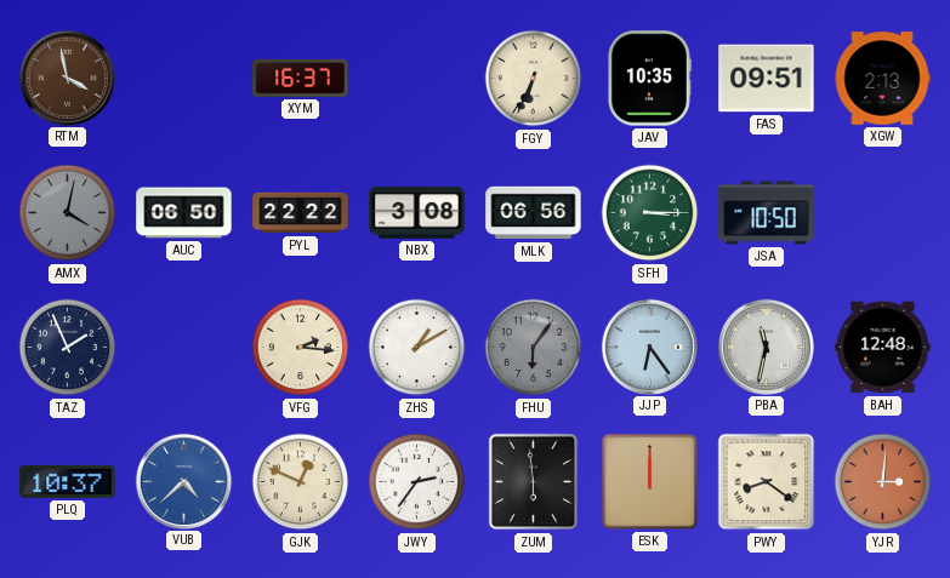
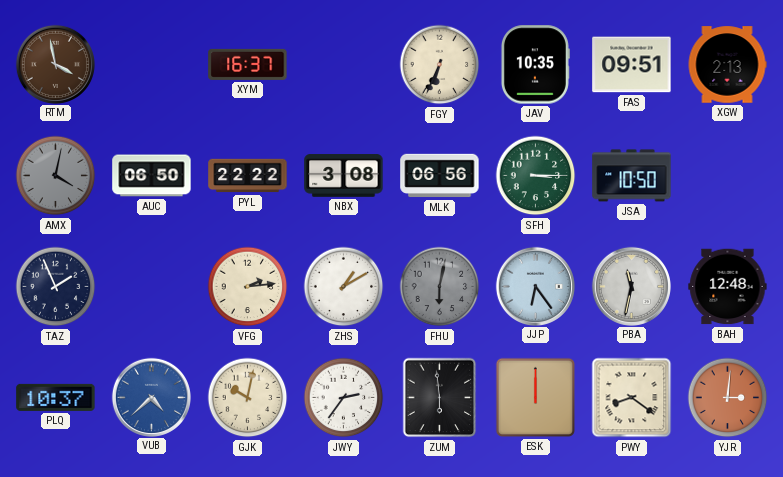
VFG: 2:16 -> 2:14
FHU: 6:06 -> 6:02
GJK: 12:49 -> 10:02
